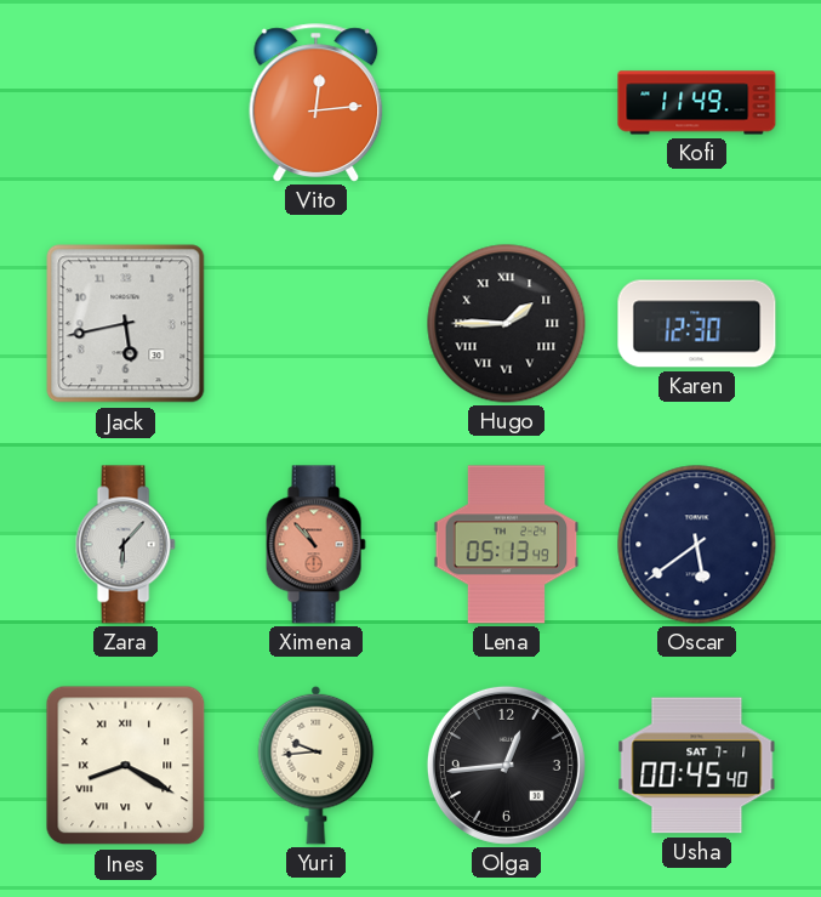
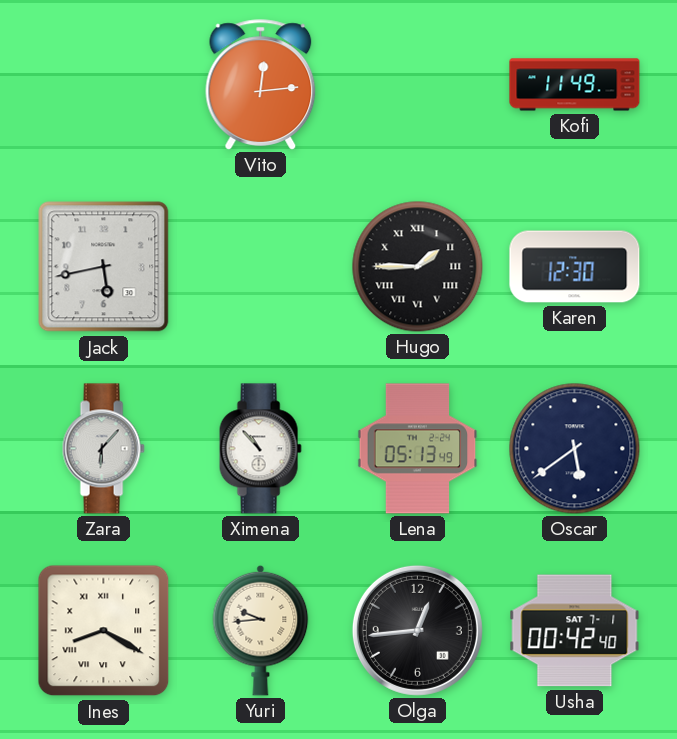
Ximena dial: salmon -> white
Usha: 00:45 -> 00:42
